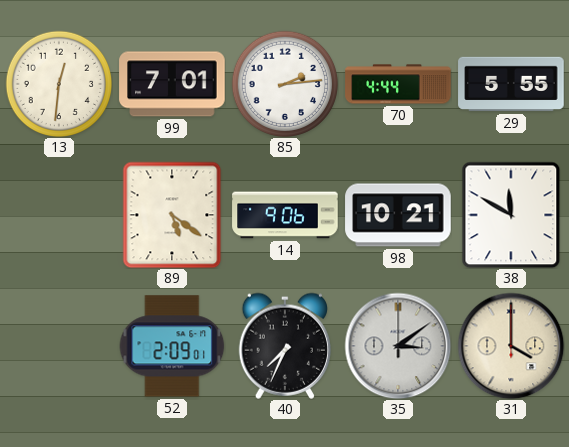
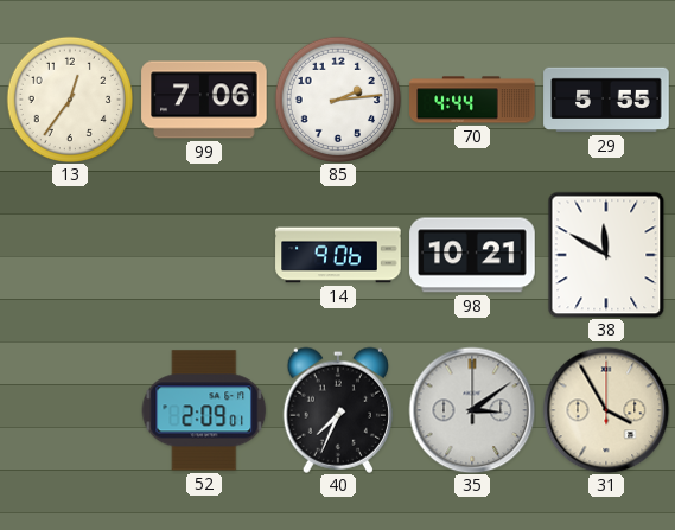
13: 12:31 -> 12:36
99: 7:01 -> 7:06
89: 5:21 -> none
31: 4:00 -> 3:55
